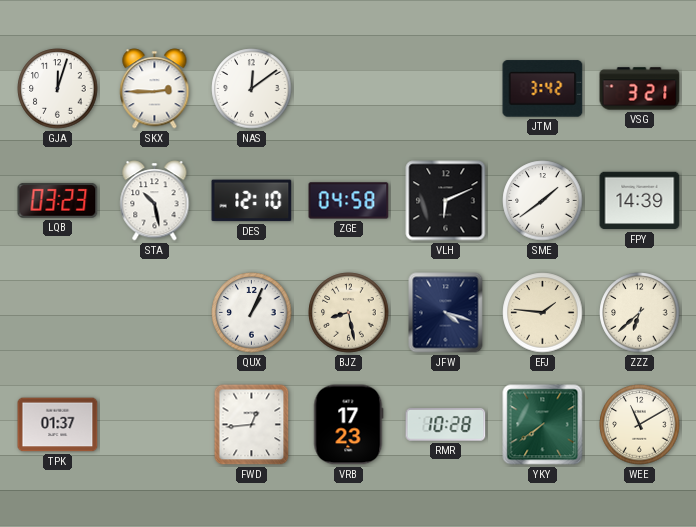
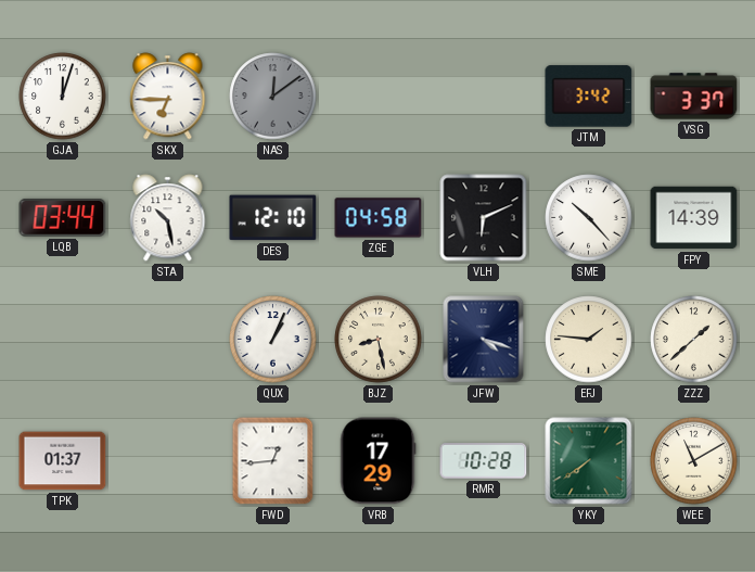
SKX: 2:45 -> 6:45
NAS dial: white -> grey
VSG: 3:21 -> 3:37
LQB: 03:23 -> 03:44
SME: 1:39 -> 10:23
ZZZ: 6:38 -> 1:38
VRB: 17:23 -> 17:29
